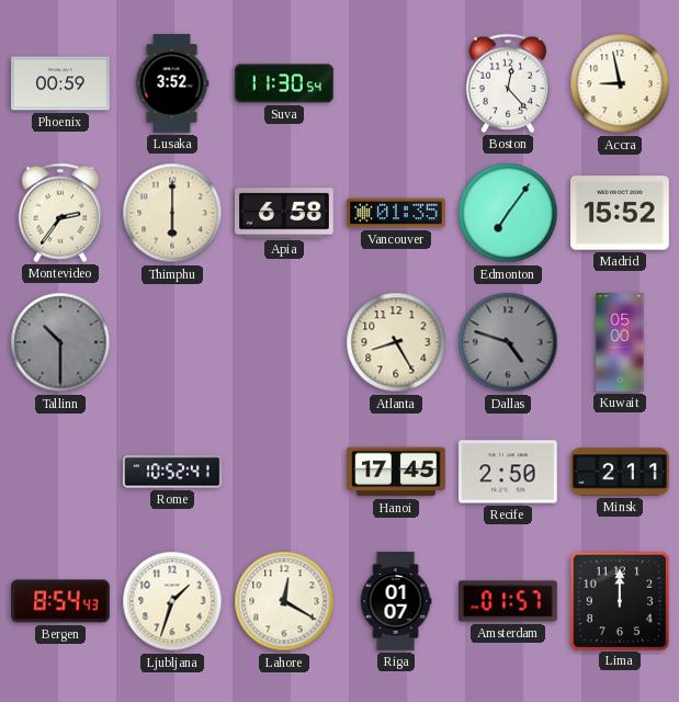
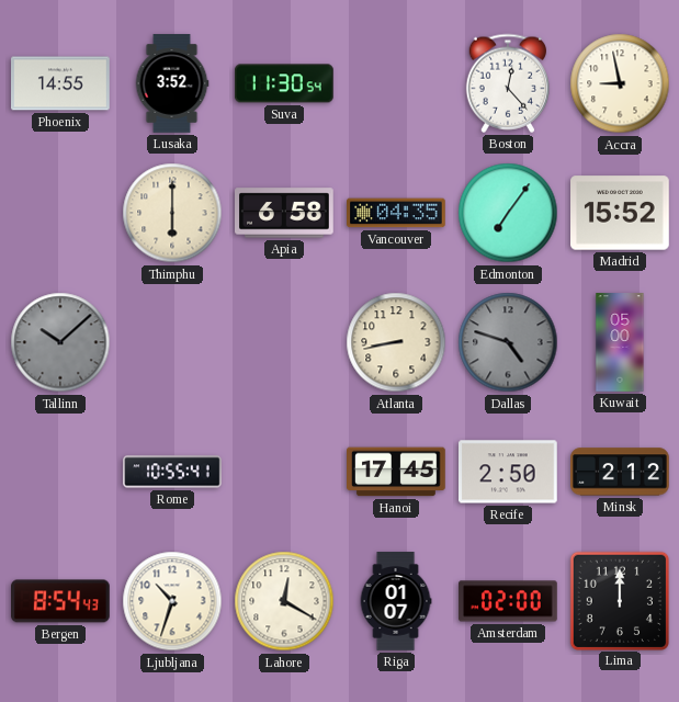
Phoenix: 00:59 -> 14:55
Montevideo: 2:36 -> none
Vancouver: 01:35 -> 04:35
Tallinn: 10:30 -> 10:08
Atlanta: 8:25 -> 8:43
Rome: 10:52 -> 10:55
Minsk: 2:11 -> 2:12
Ljubljana: 1:33 -> 10:33
Amsterdam: 01:57 -> 02:00
